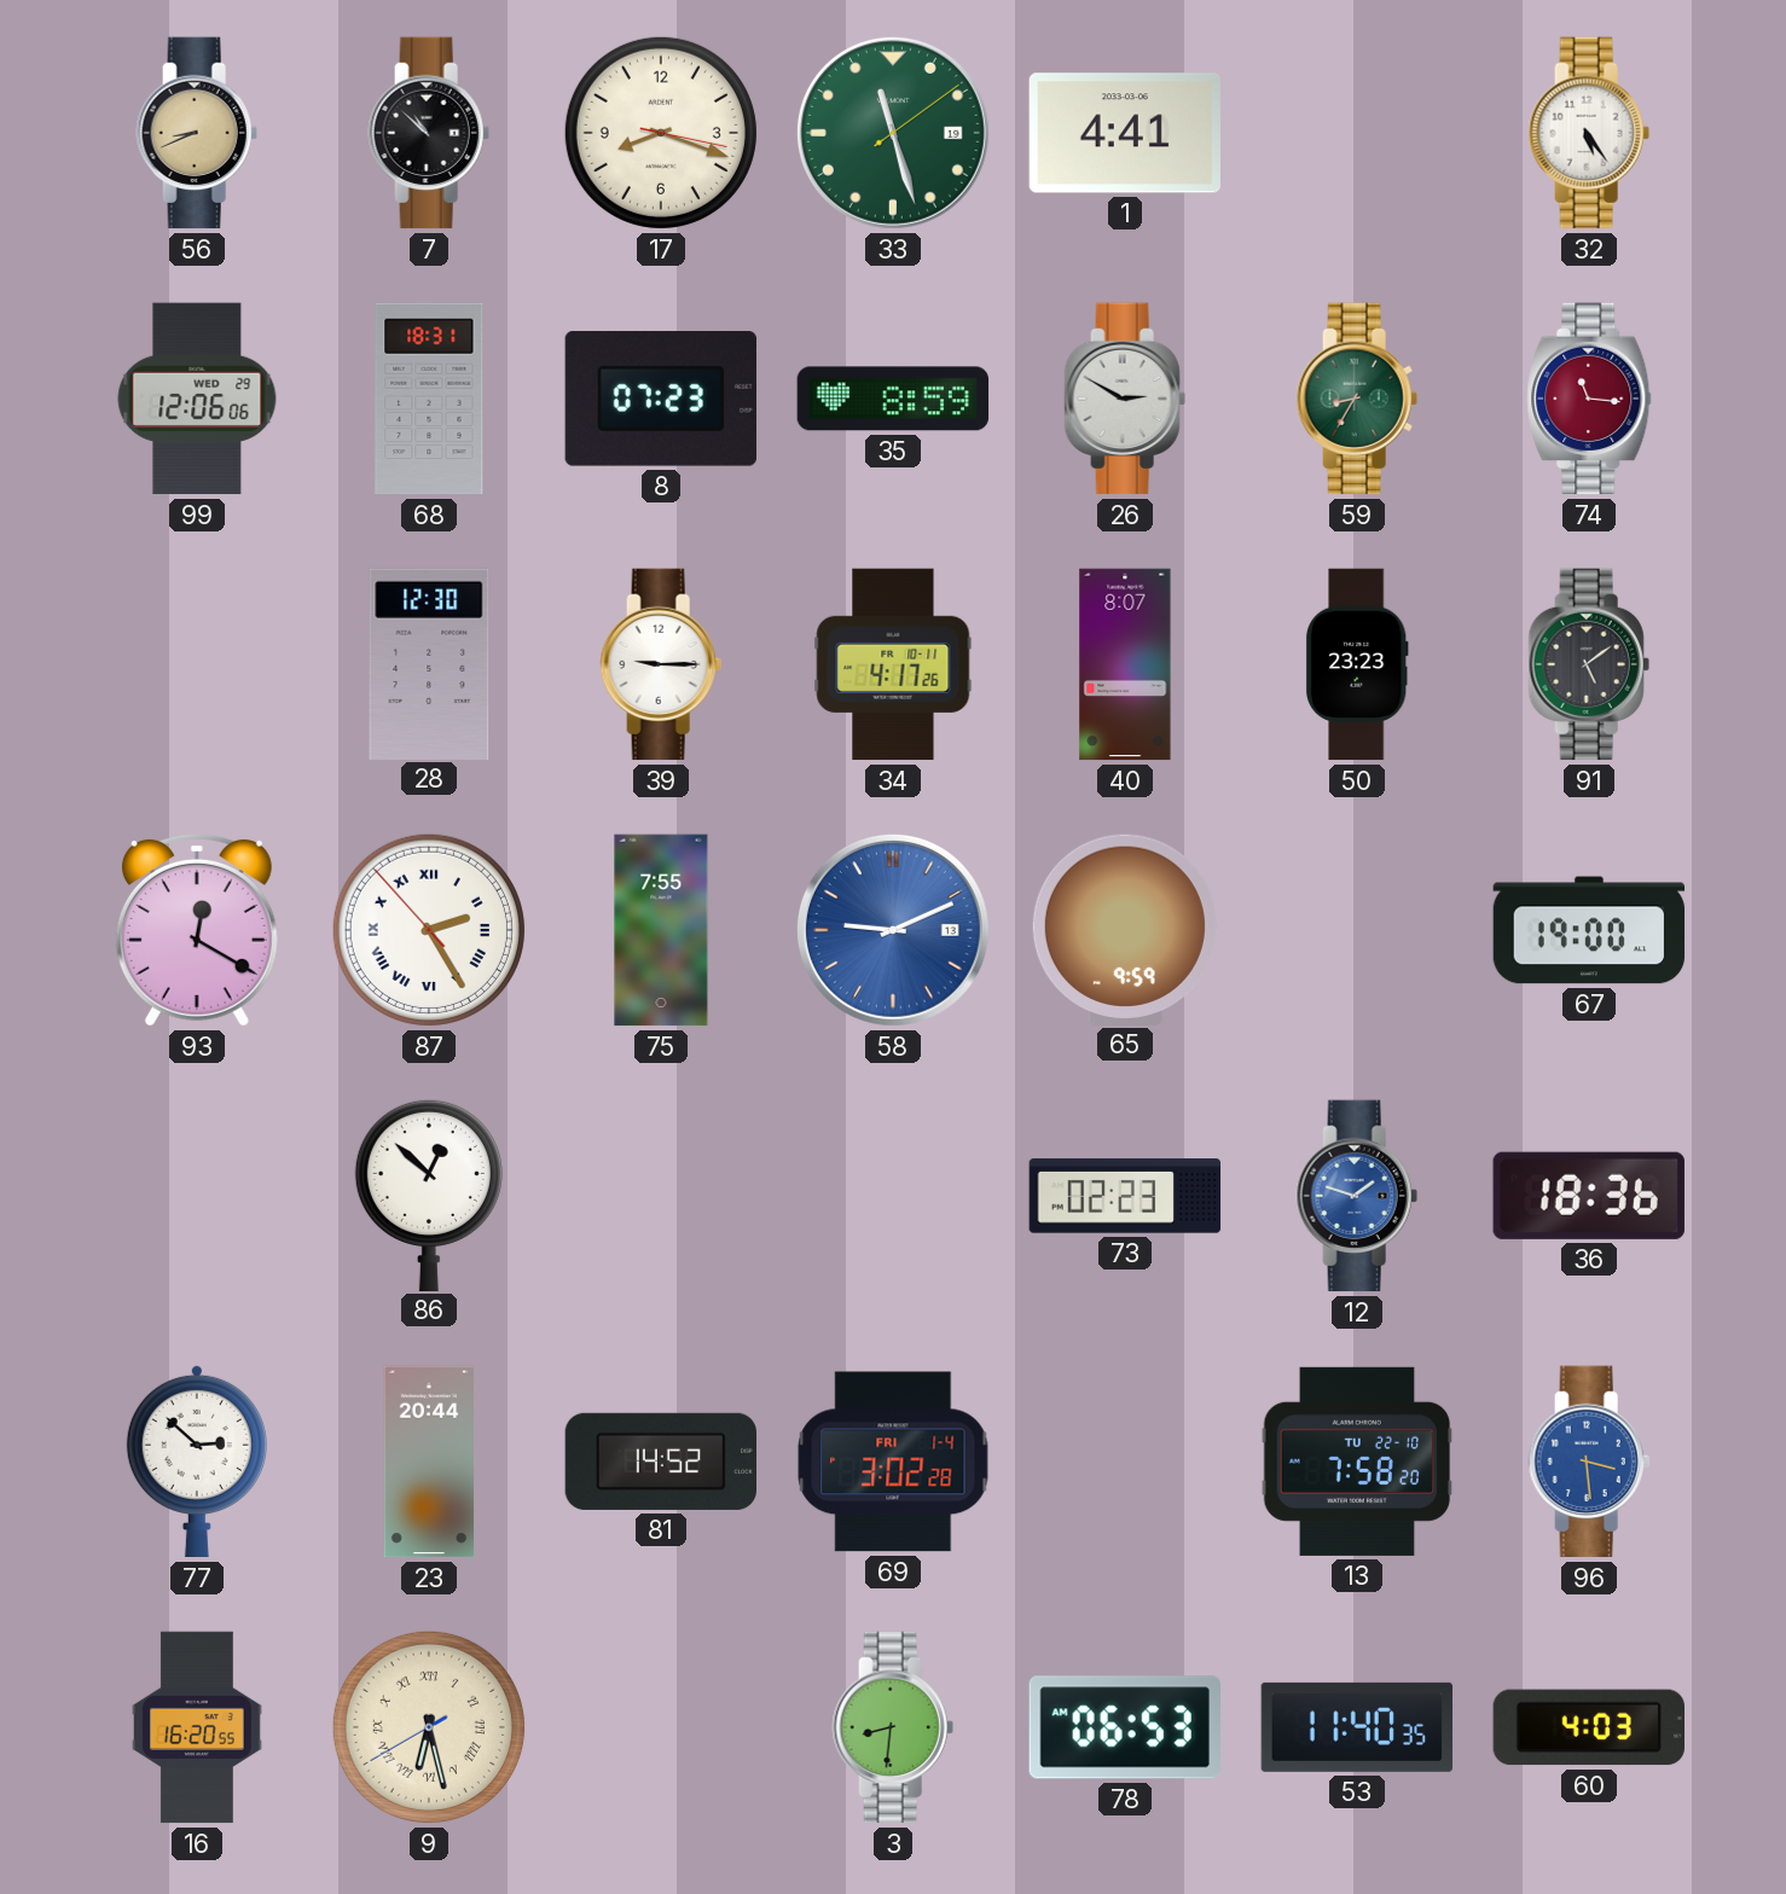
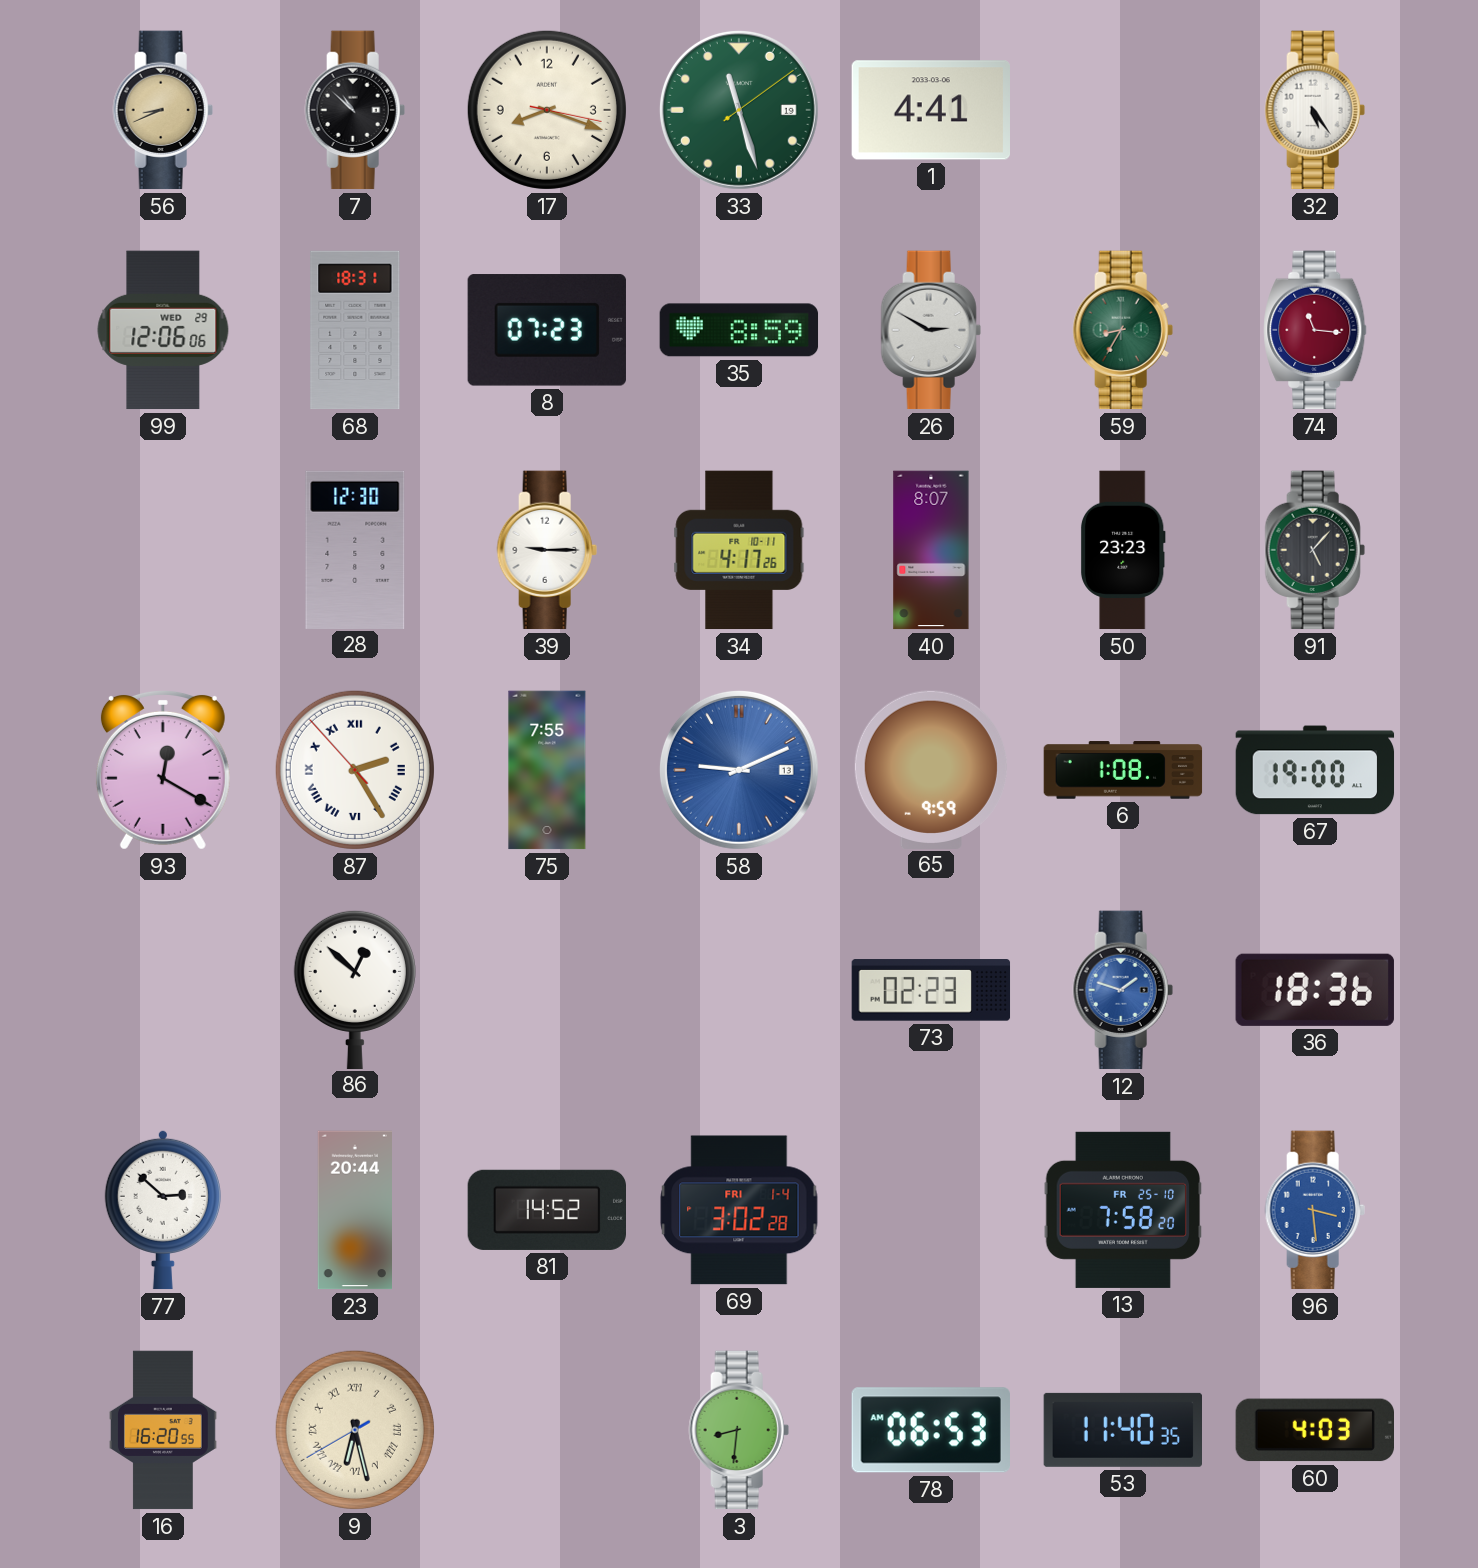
91: 5:09 -> 5:07
6: none -> 1:08
13 date: TU 22-10 -> FR 25-10
